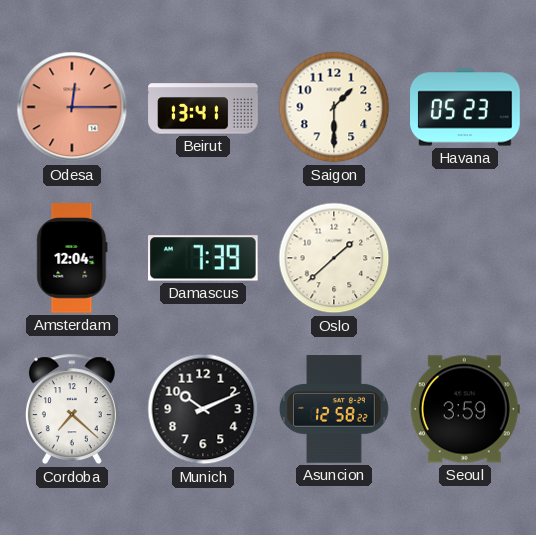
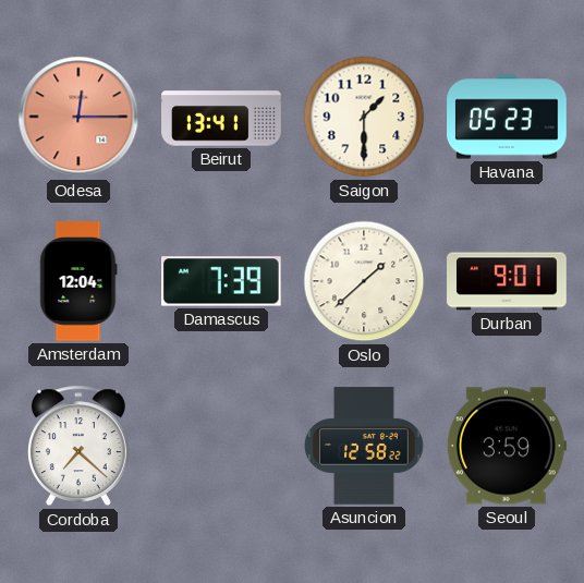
Durban: none -> 9:01
Munich: 10:11 -> none
